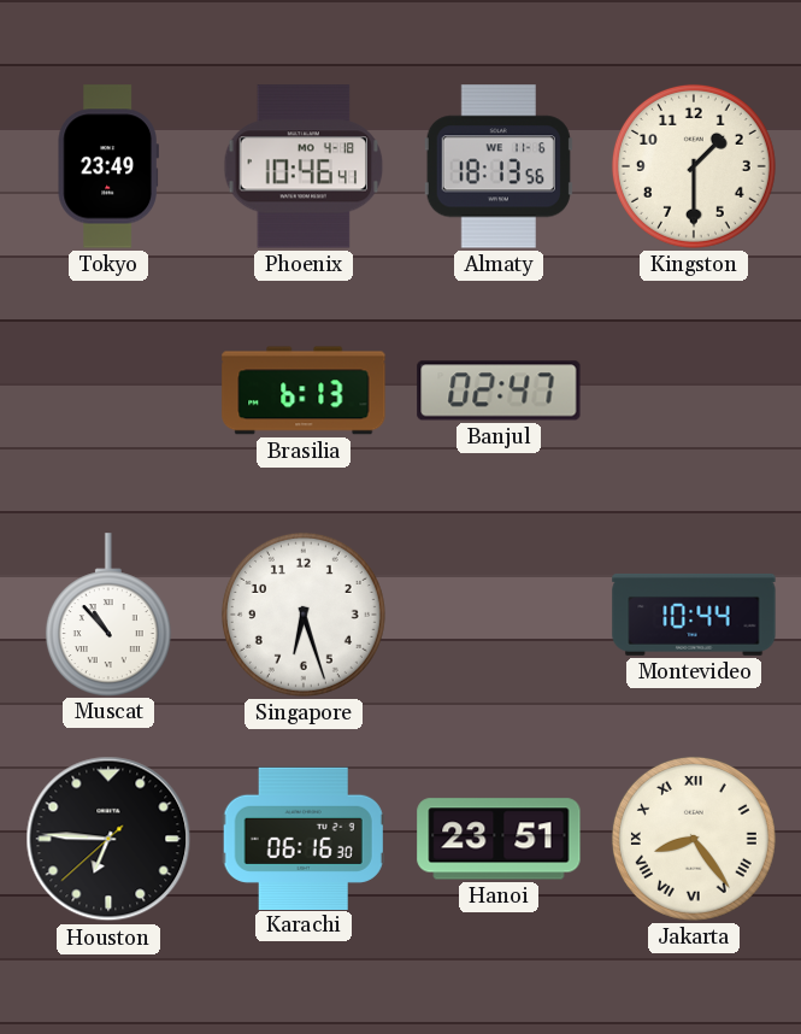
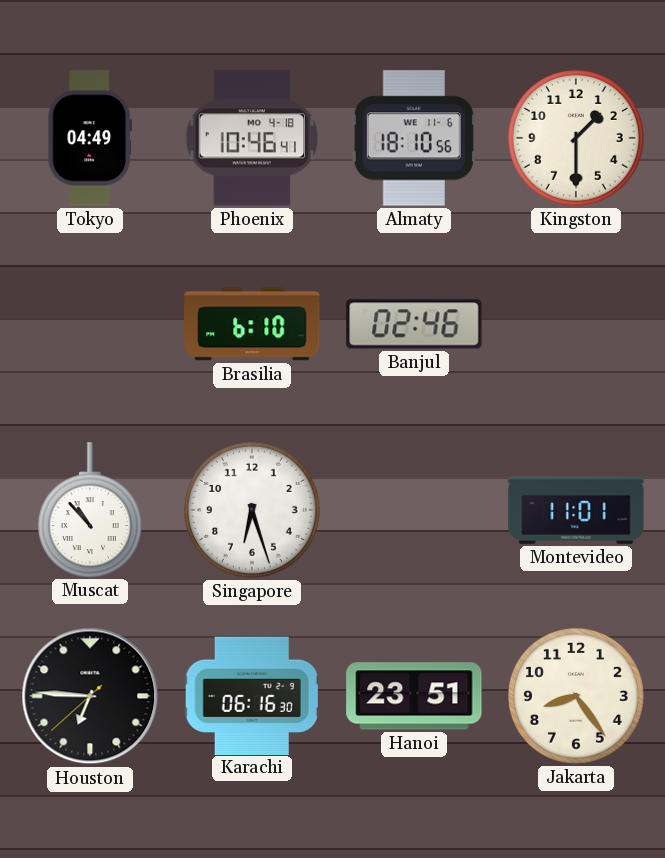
Tokyo: 23:49 -> 04:49
Almaty: 18:13 -> 18:10
Brasilia: 6:13 -> 6:10
Banjul: 02:47 -> 02:46
Montevideo: 10:44 -> 11:01
Jakarta numerals: Roman -> Arabic
